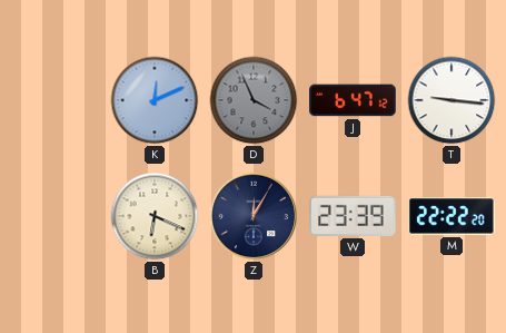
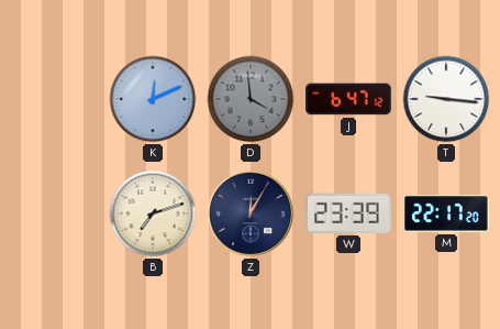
D: 3:56 -> 3:59
B: 6:19 -> 7:12
M: 22:22 -> 22:17
